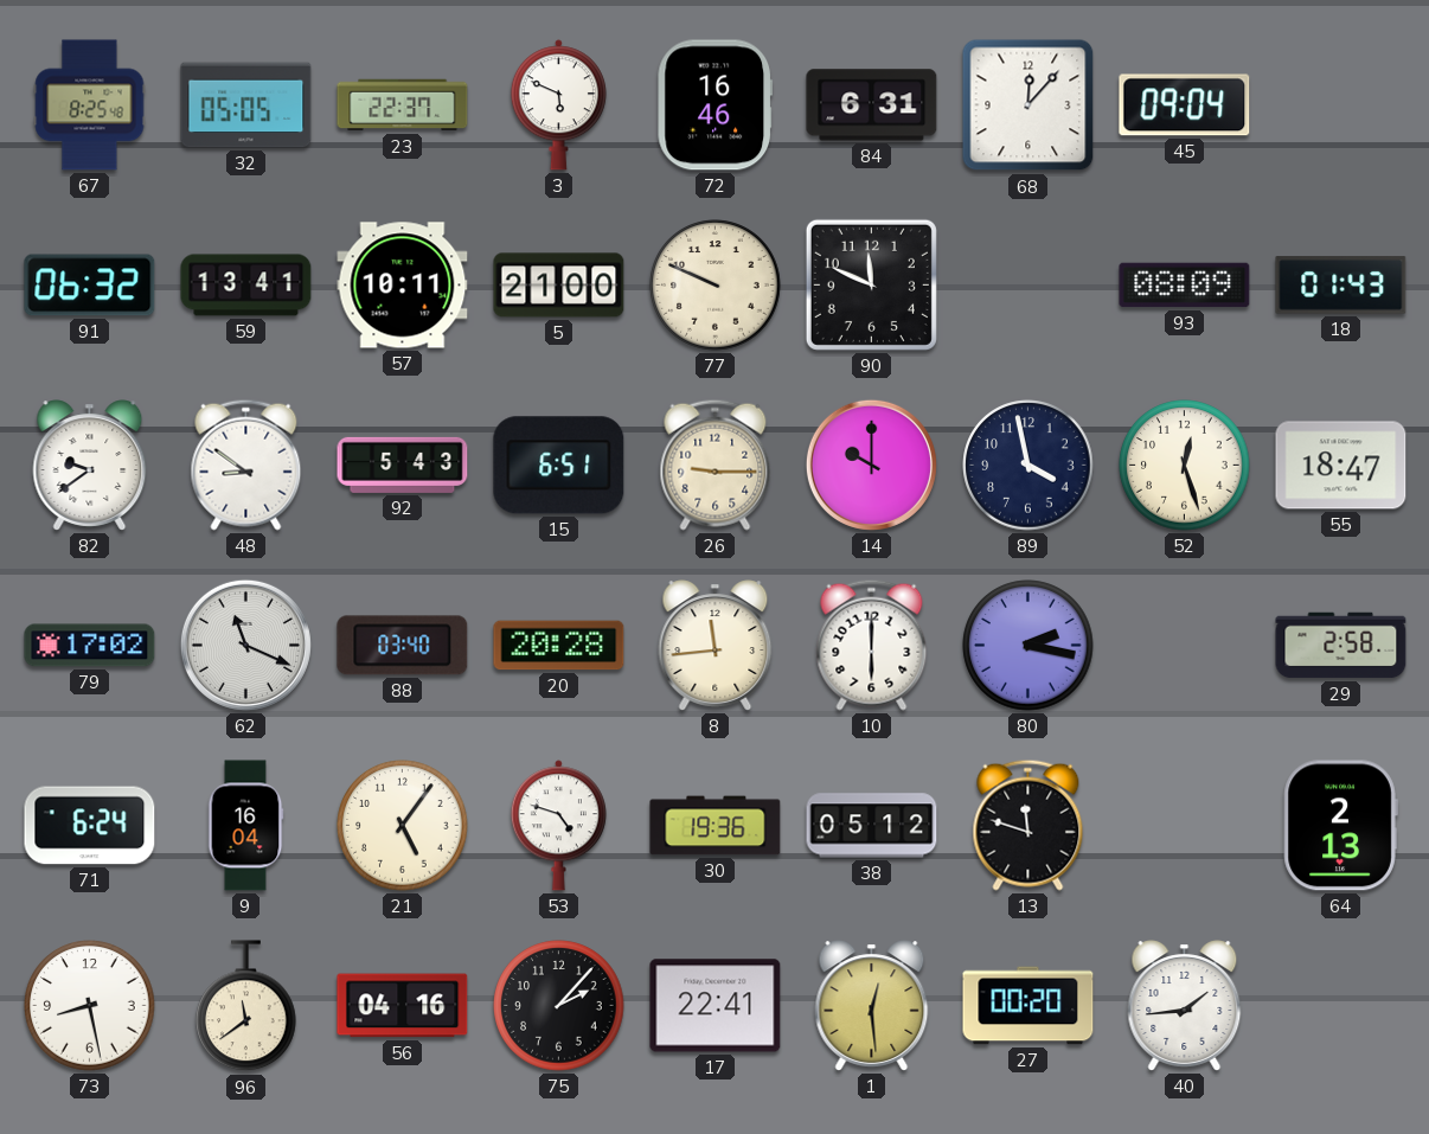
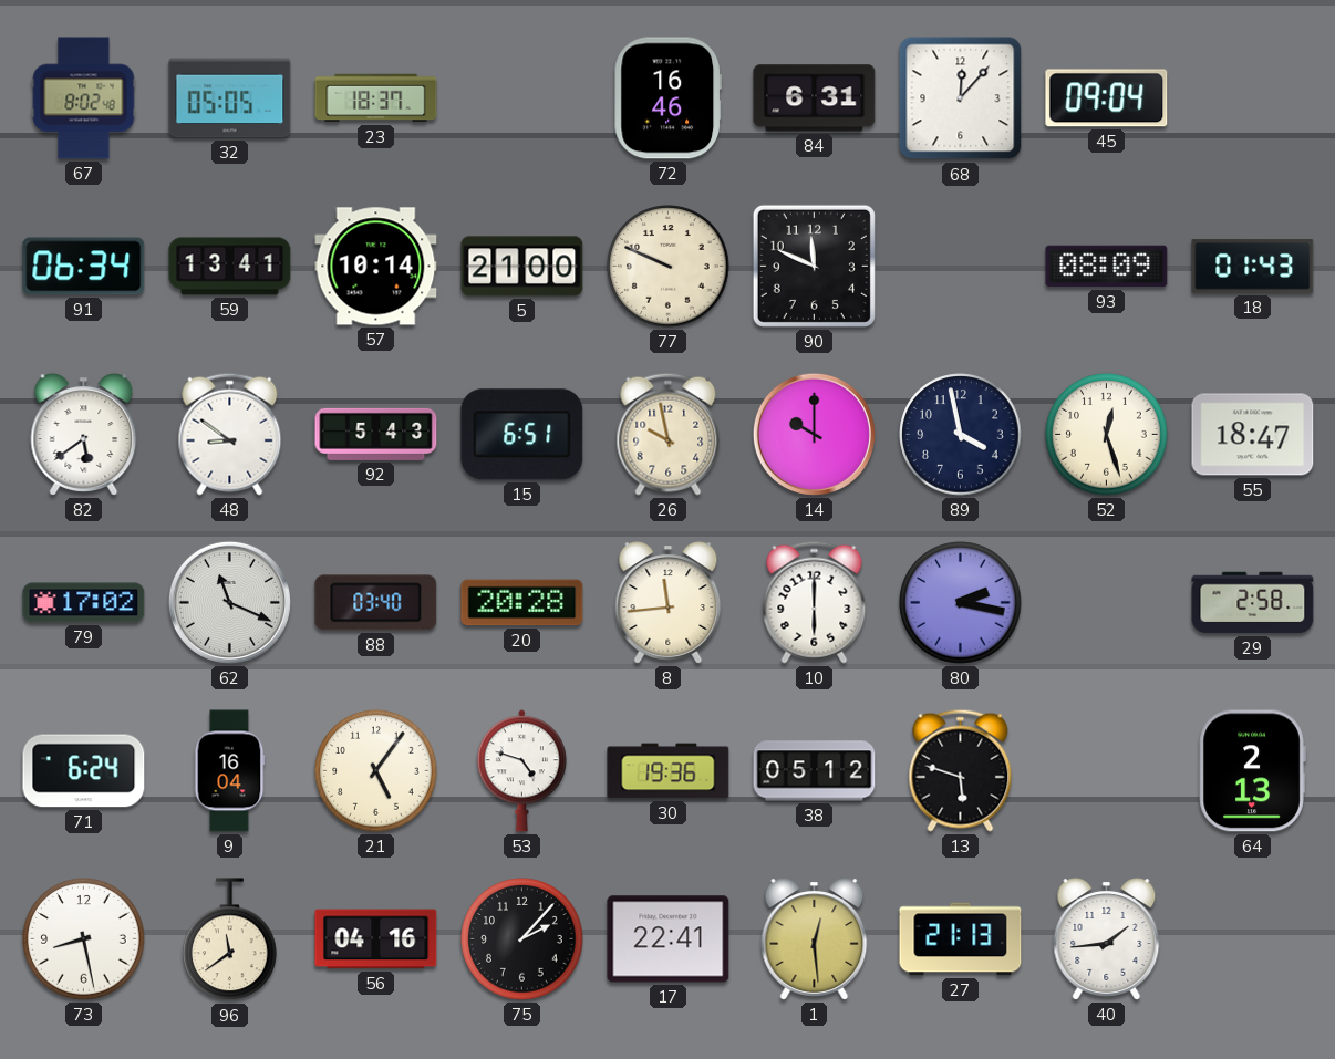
67: 8:25 -> 8:02
23: 22:37 -> 18:37
3: 5:49 -> none
91: 06:32 -> 06:34
57: 10:11 -> 10:14
82: 9:39 -> 5:39
26: 9:15 -> 9:58
13: 11:48 -> 5:48
27: 00:20 -> 21:13
